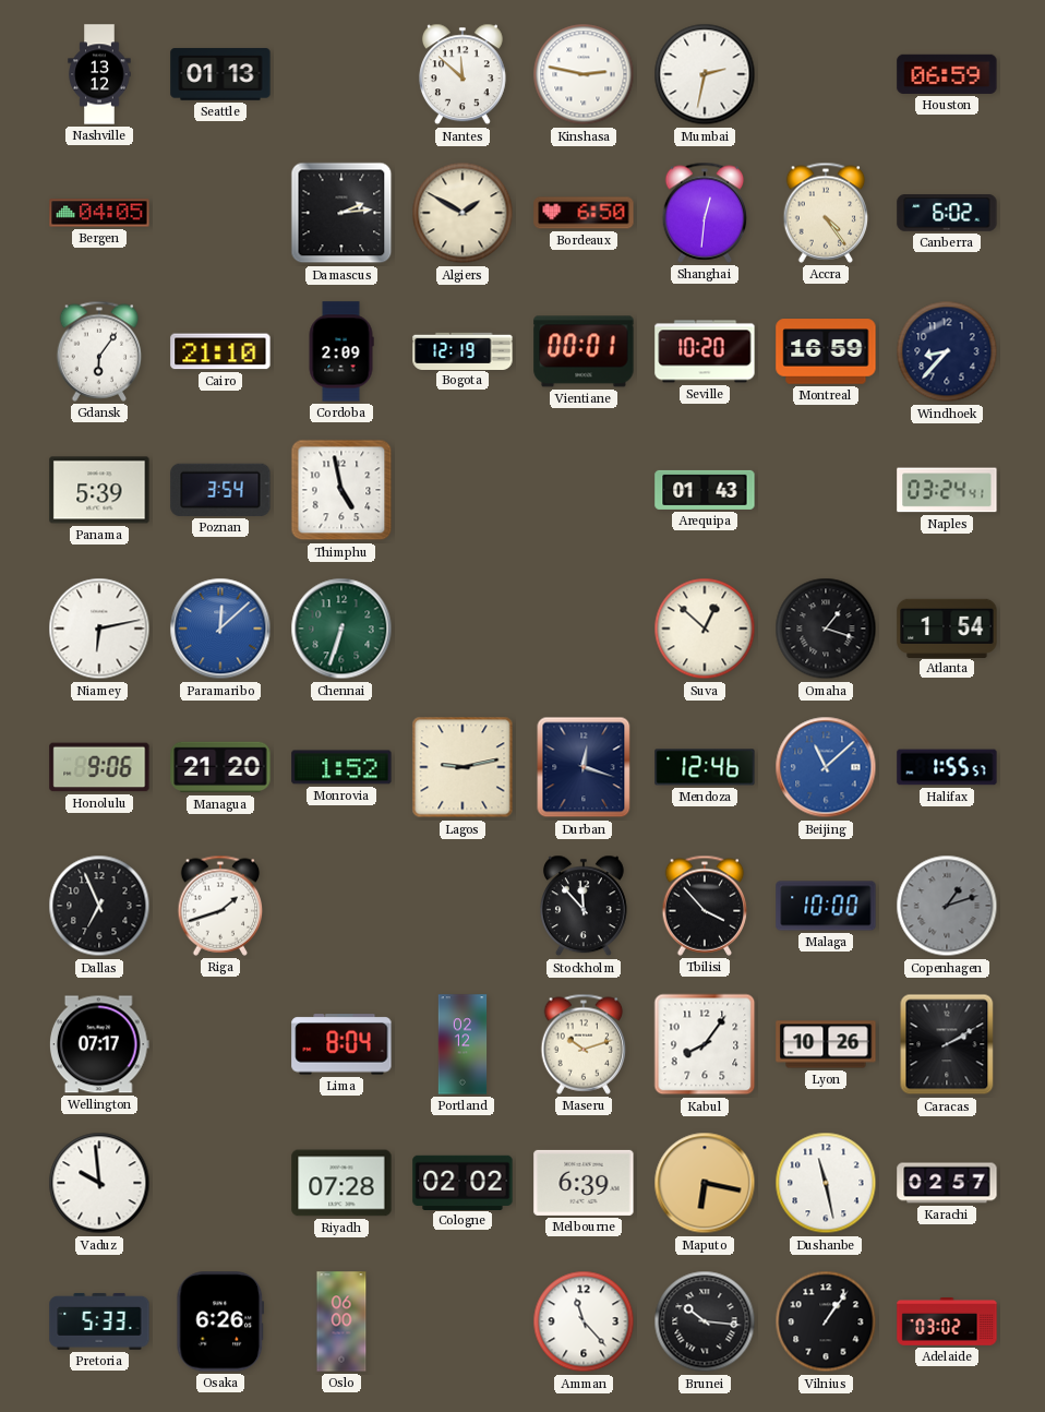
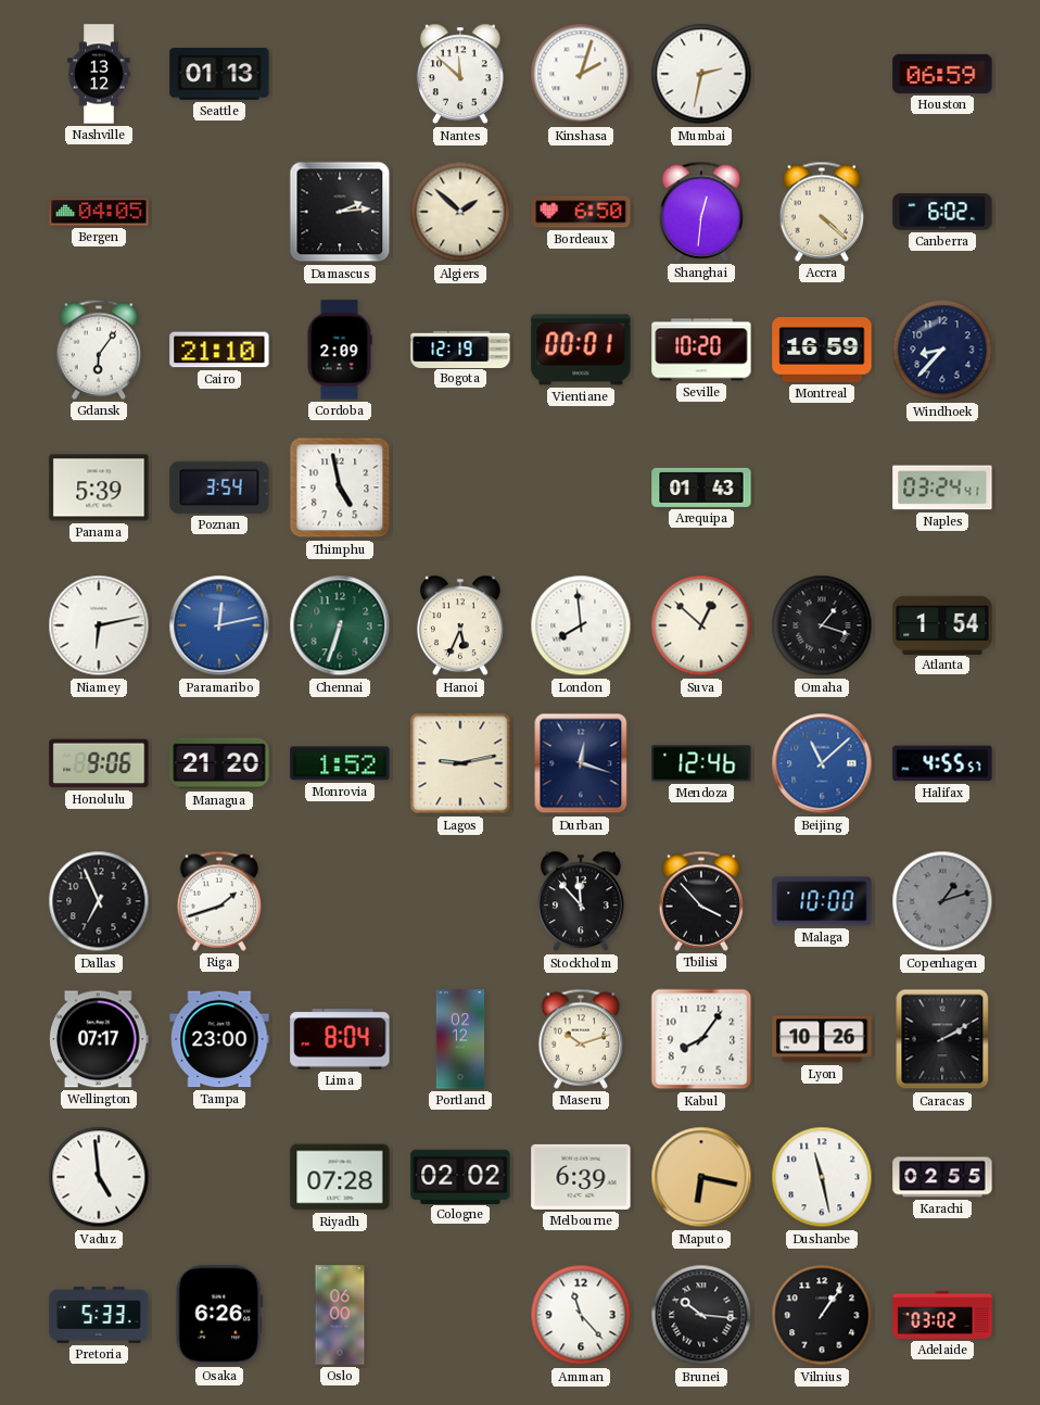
Kinshasa: 2:47 -> 2:03
Algiers: 1:50 -> 1:52
Accra: 4:24 -> 4:22
Paramaribo: 12:08 -> 12:13
Hanoi: none -> 5:34
London: none -> 7:59
Halifax: 1:55 -> 4:55
Tampa: none -> 23:00
Vaduz: 9:59 -> 4:59
Karachi: 02:57 -> 02:55
